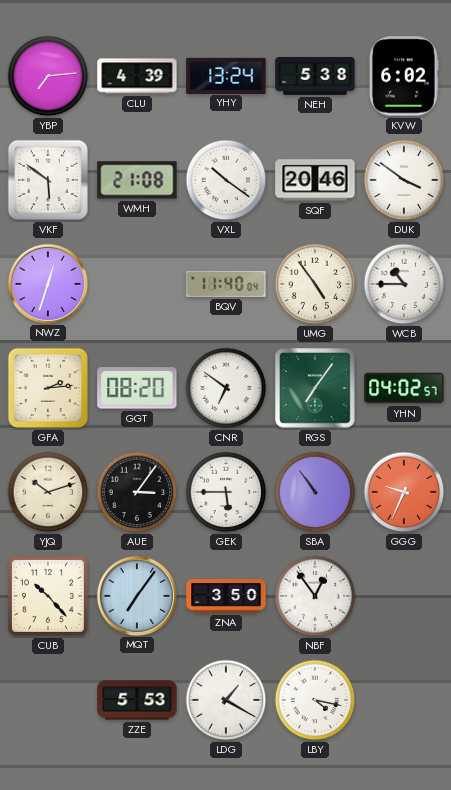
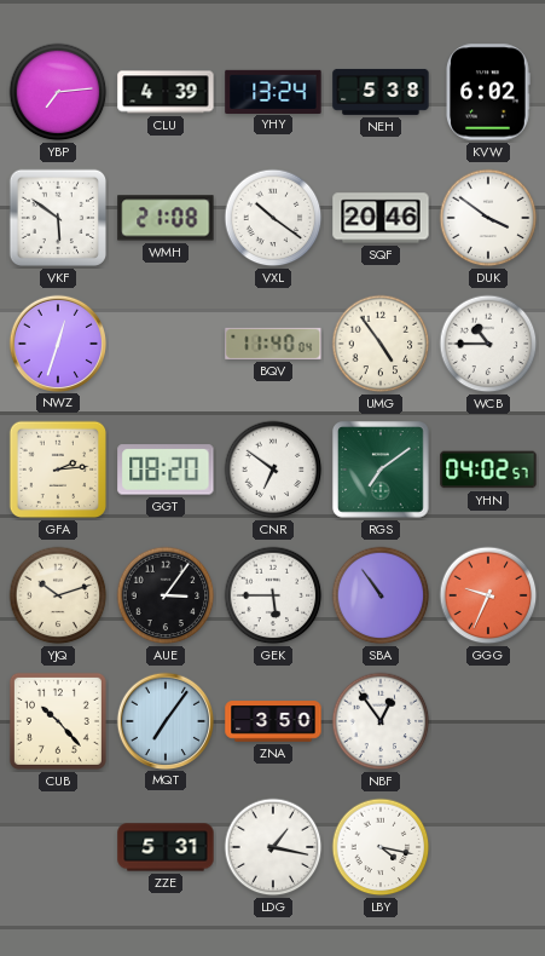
RGS: 7:06 -> 7:09
ZZE: 5:53 -> 5:31
LDG: 1:20 -> 1:17
